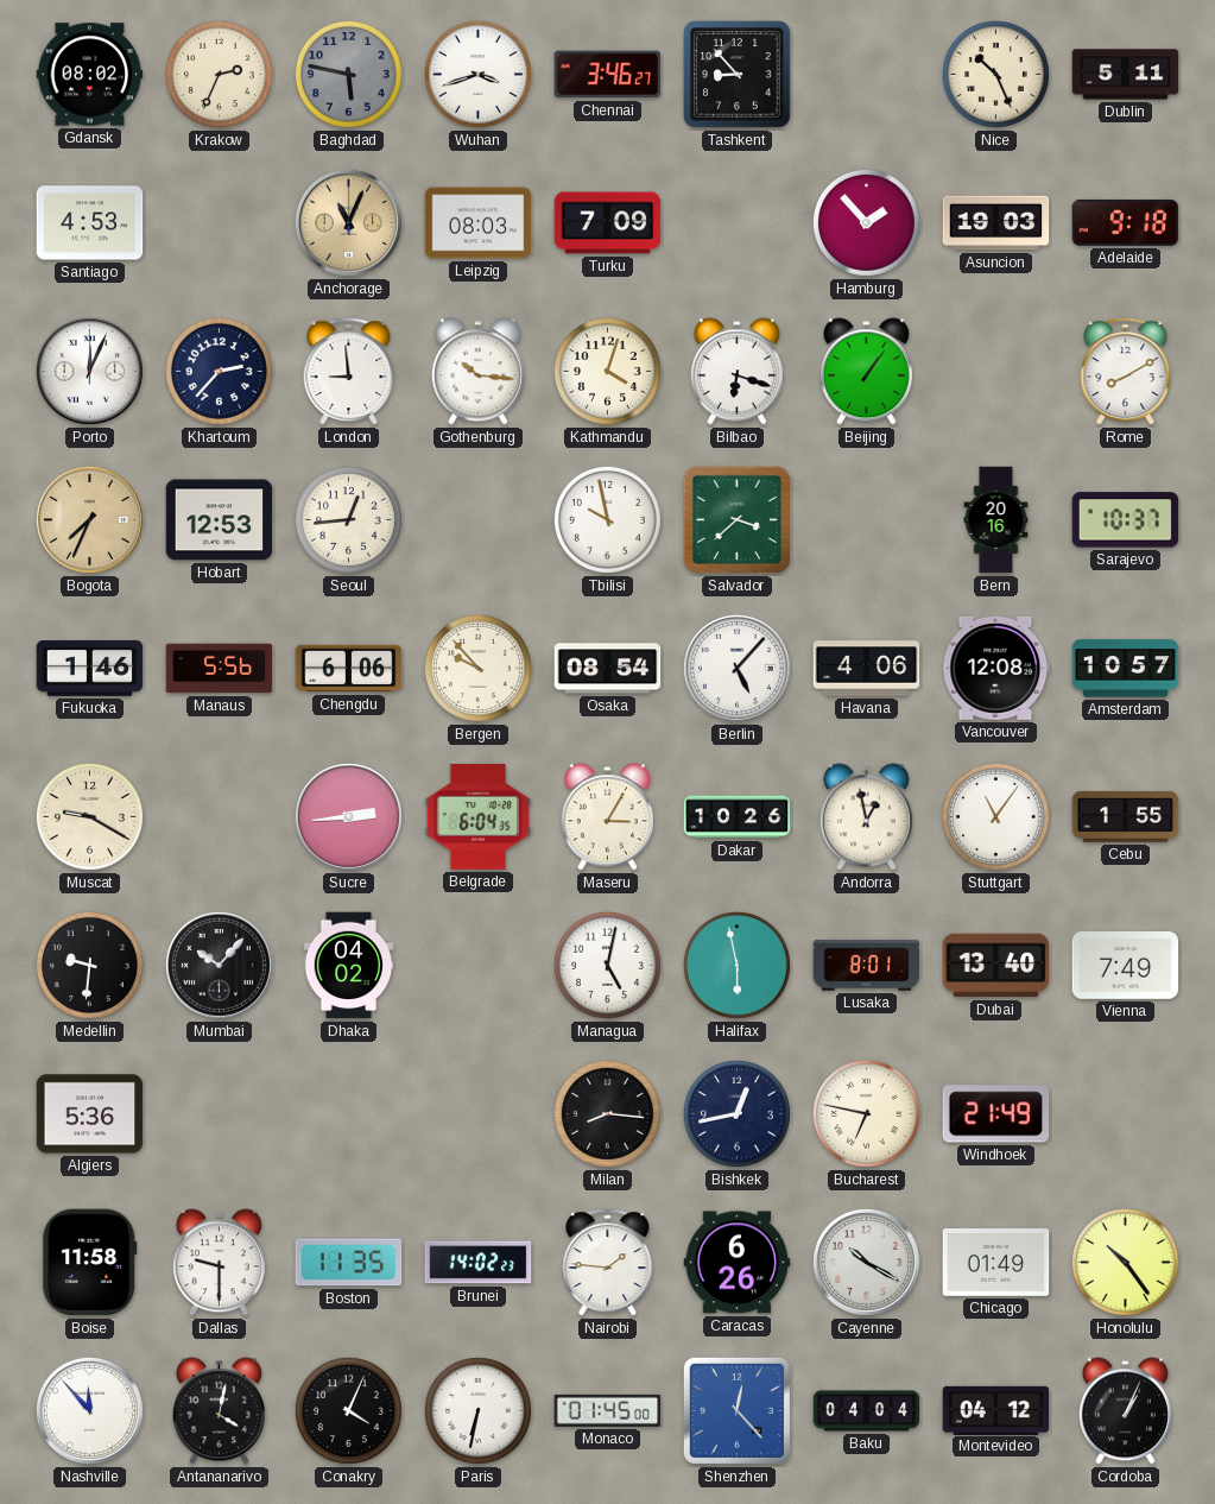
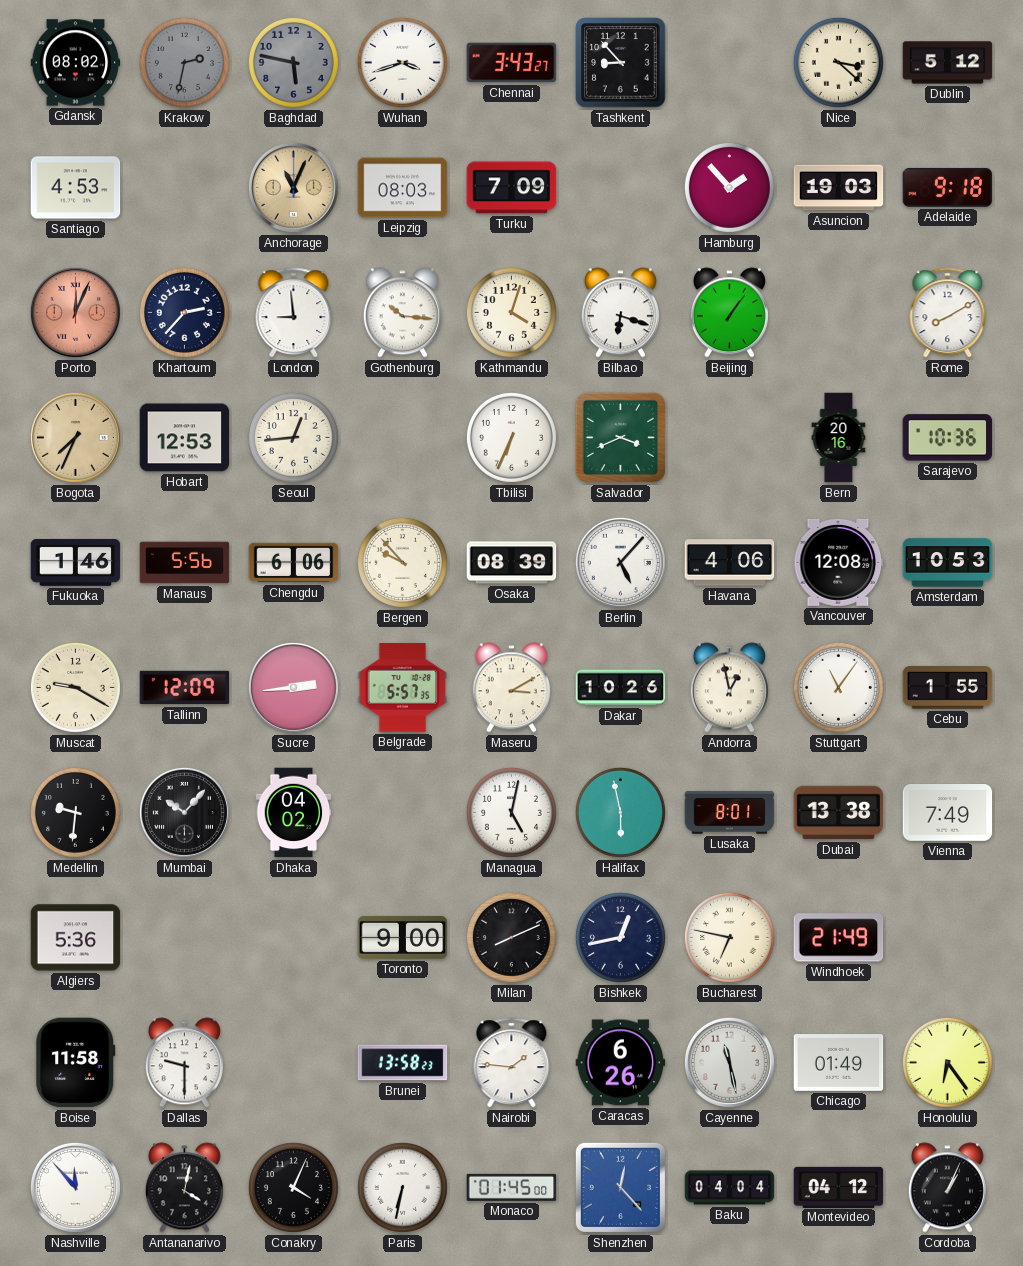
Krakow: 2:34 -> 2:32
Krakow dial: cream -> grey
Chennai: 3:46 -> 3:43
Nice: 10:26 -> 3:22
Dublin: 5:11 -> 5:12
Porto dial: white -> salmon
Tbilisi: 9:58 -> 6:34
Salvador: 3:38 -> 3:41
Sarajevo: 10:37 -> 10:36
Osaka: 08:54 -> 08:39
Amsterdam: 10:57 -> 10:53
Tallinn: none -> 12:09
Belgrade: 6:04 -> 5:57
Maseru: 3:05 -> 3:10
Dubai: 13:40 -> 13:38
Toronto: none -> 9:00
Milan: 8:16 -> 8:11
Boston: 11:35 -> none
Brunei: 14:02 -> 13:58
Cayenne: 10:20 -> 11:28
Honolulu: 10:24 -> 6:24
